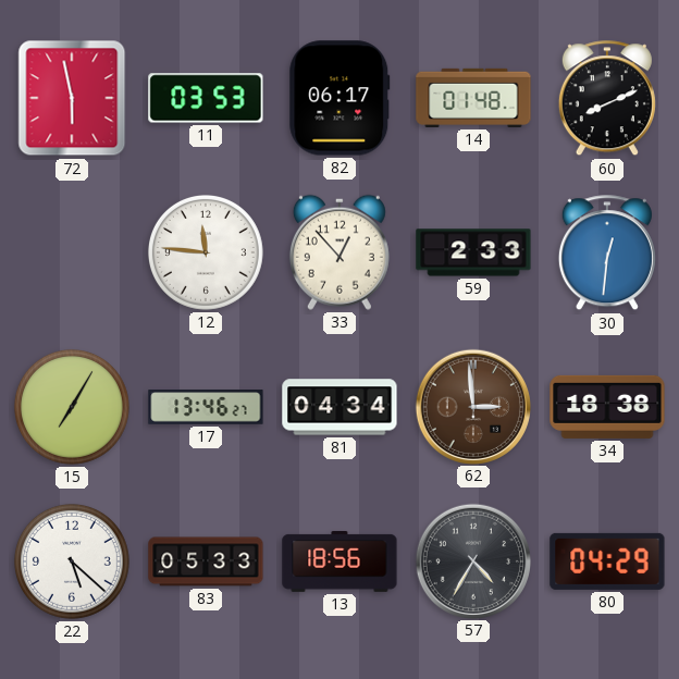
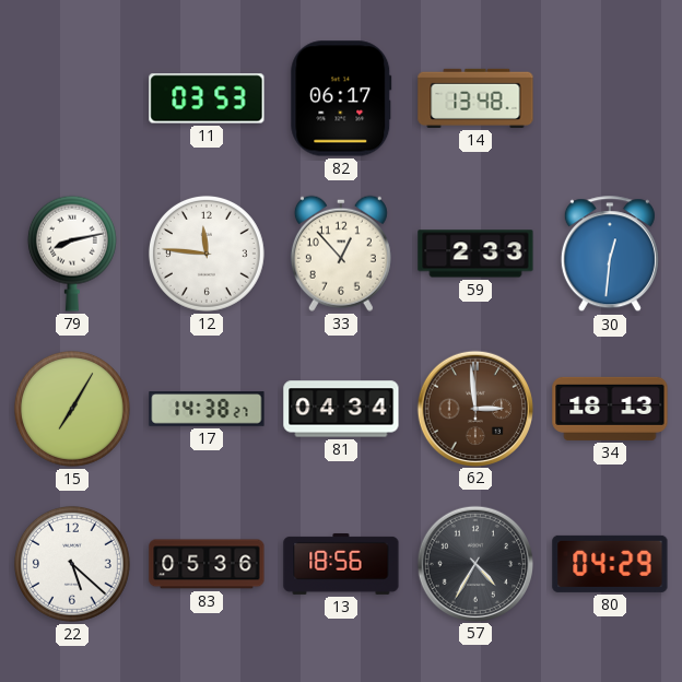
72: 5:58 -> none
14: 01:48 -> 13:48
60: 8:11 -> none
79: none -> 8:13
17: 13:46 -> 14:38
34: 18:38 -> 18:13
83: 05:33 -> 05:36
